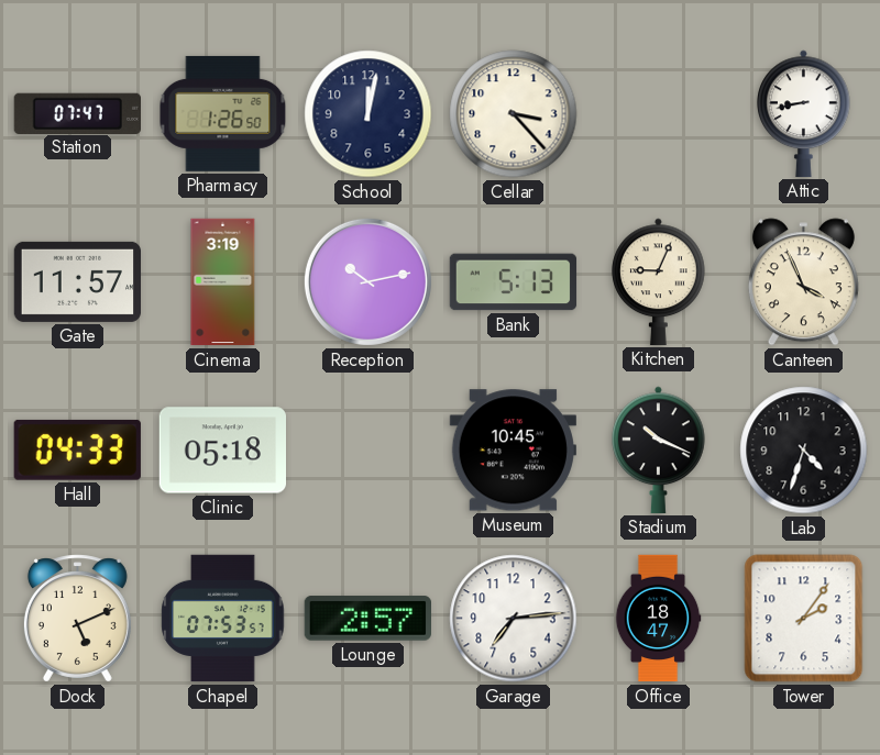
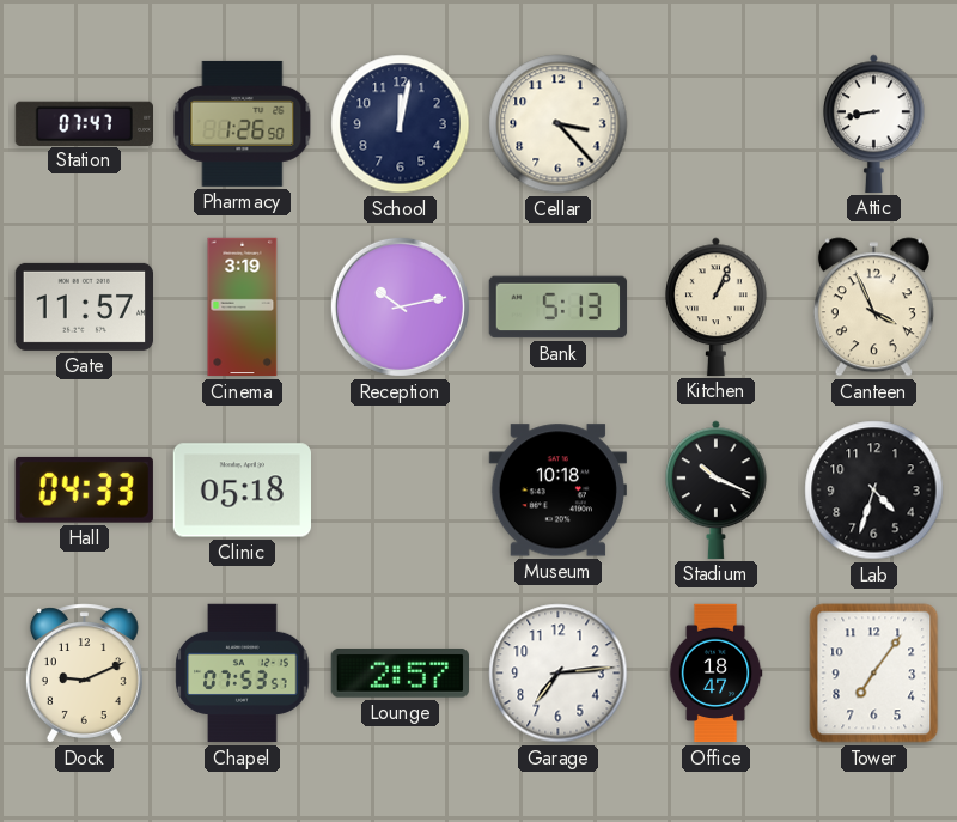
Kitchen: 9:04 -> 1:04
Museum: 10:45 -> 10:18
Dock: 5:11 -> 9:11
Tower: 2:06 -> 7:06
